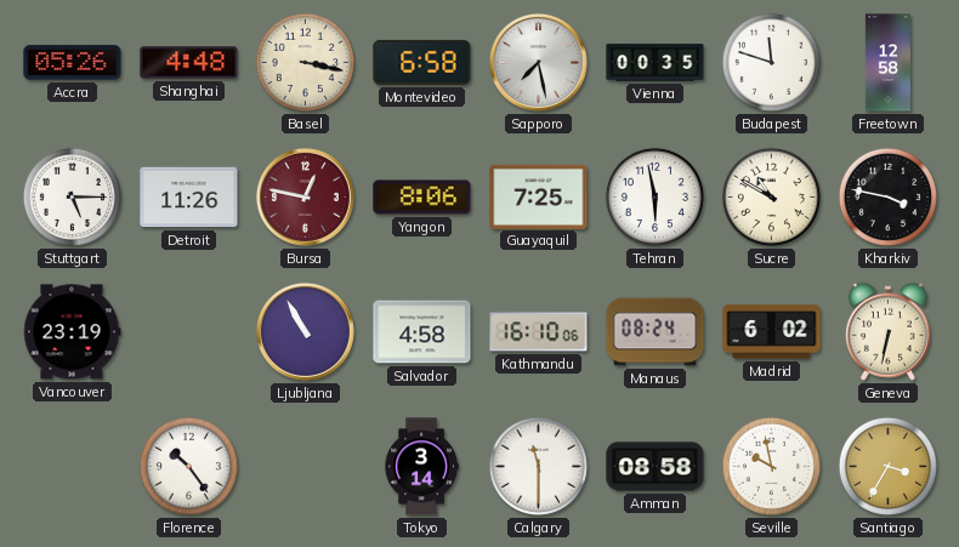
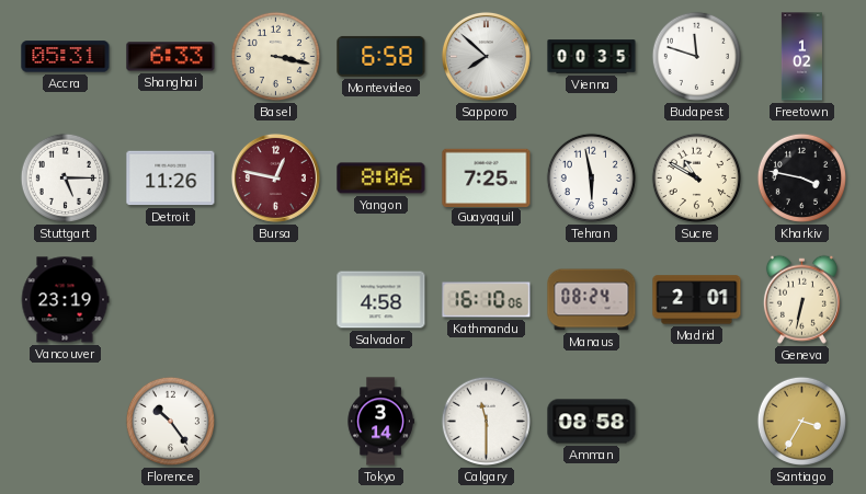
Accra: 05:26 -> 05:31
Shanghai: 4:48 -> 6:33
Sapporo: 7:28 -> 7:52
Freetown: 12:58 -> 1:02
Ljubljana: 10:55 -> none
Madrid: 6:02 -> 2:01
Seville: 9:58 -> none
